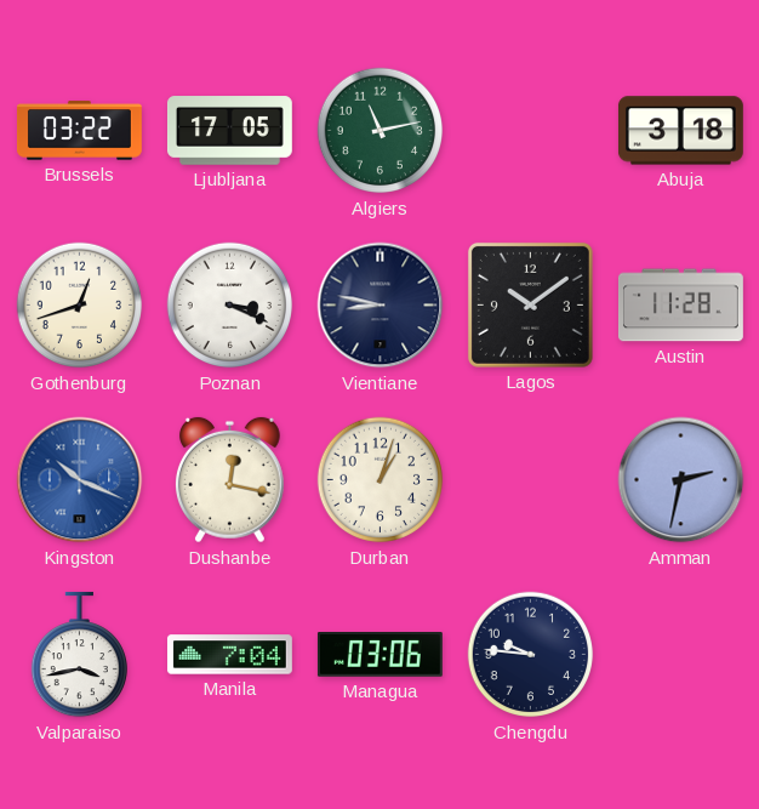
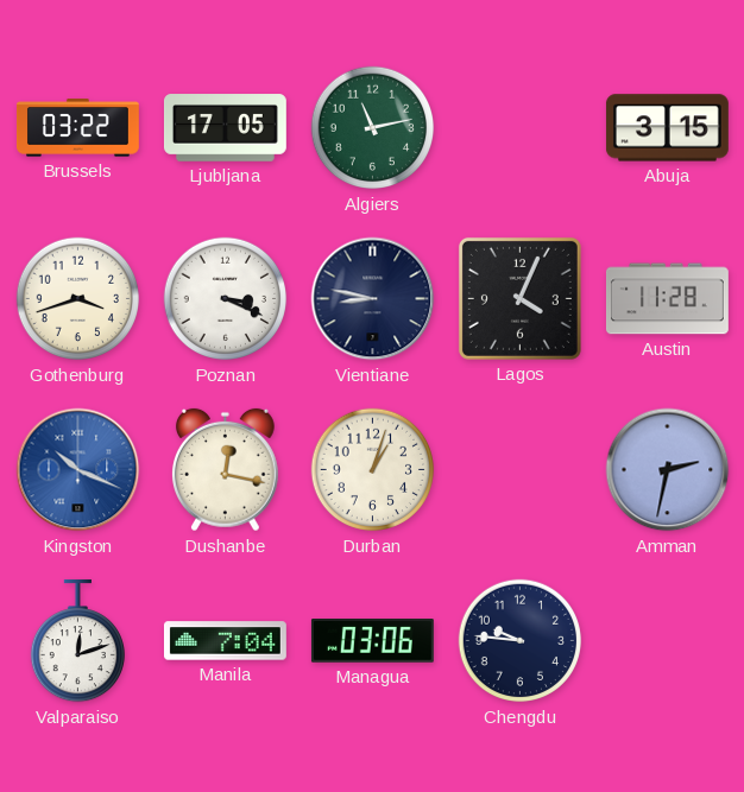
Abuja: 3:18 -> 3:15
Gothenburg: 12:42 -> 3:42
Lagos: 10:09 -> 4:04
Valparaiso: 3:43 -> 12:12
